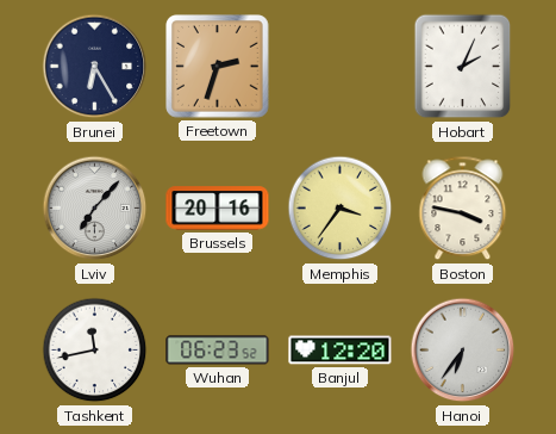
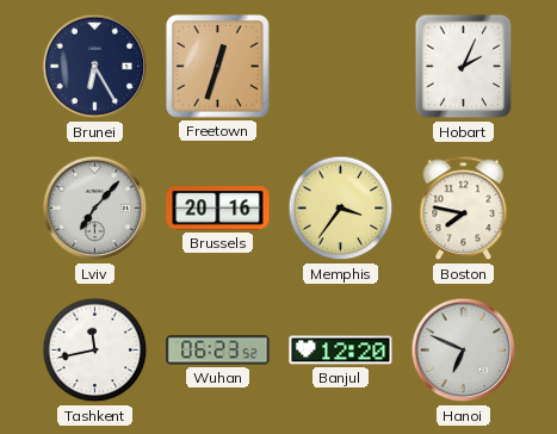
Freetown: 2:33 -> 12:33
Boston: 3:47 -> 7:47
Hanoi: 6:36 -> 6:49
